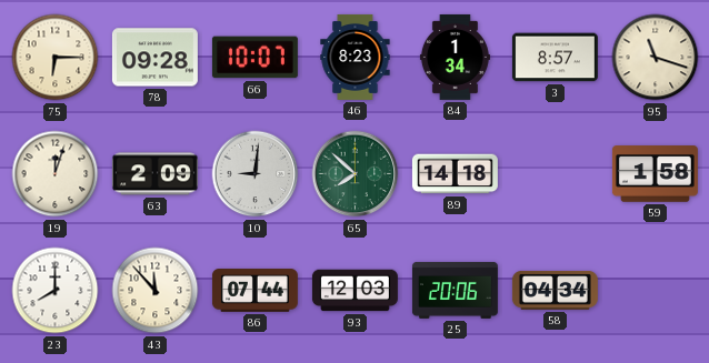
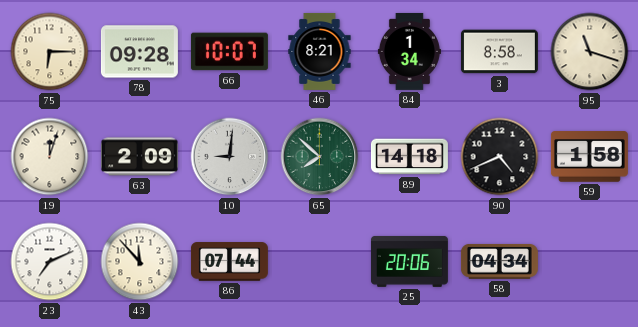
46: 8:23 -> 8:21
3: 8:57 -> 8:58
90: none -> 4:41
23: 8:00 -> 7:11
93: 12:03 -> none
